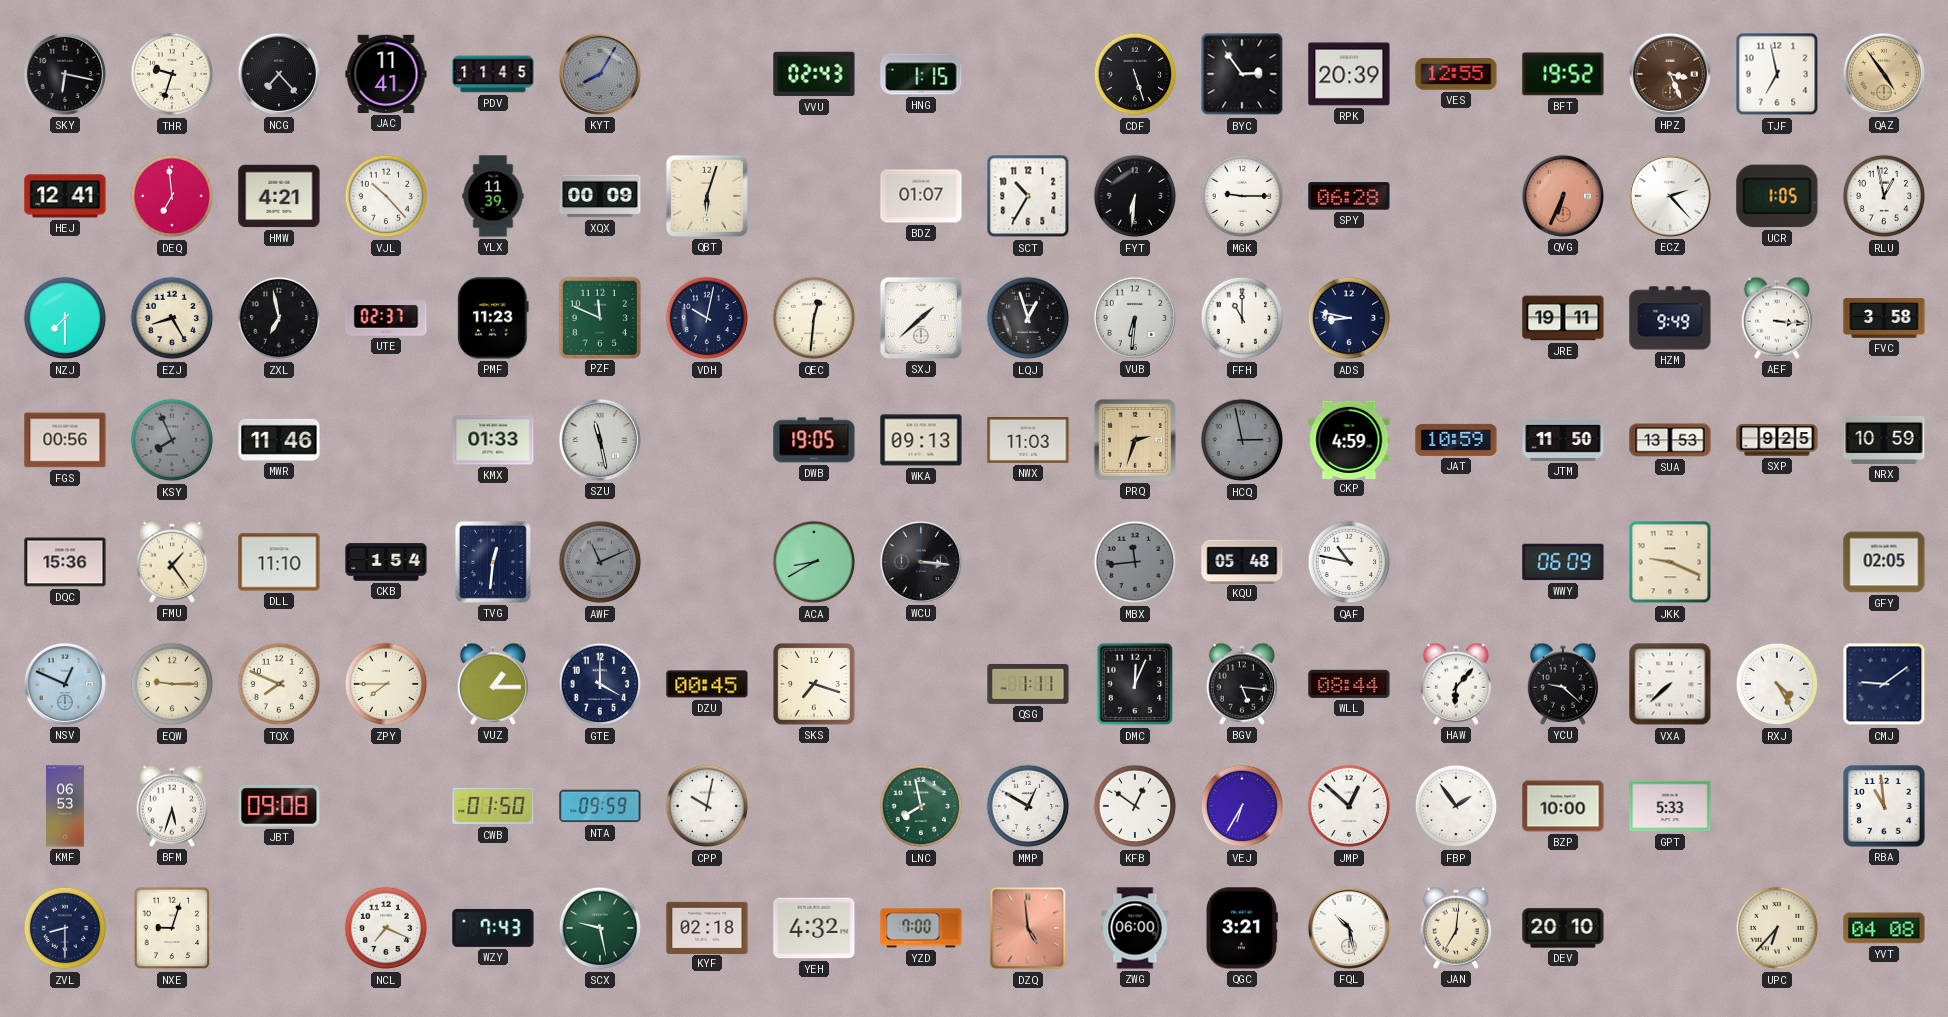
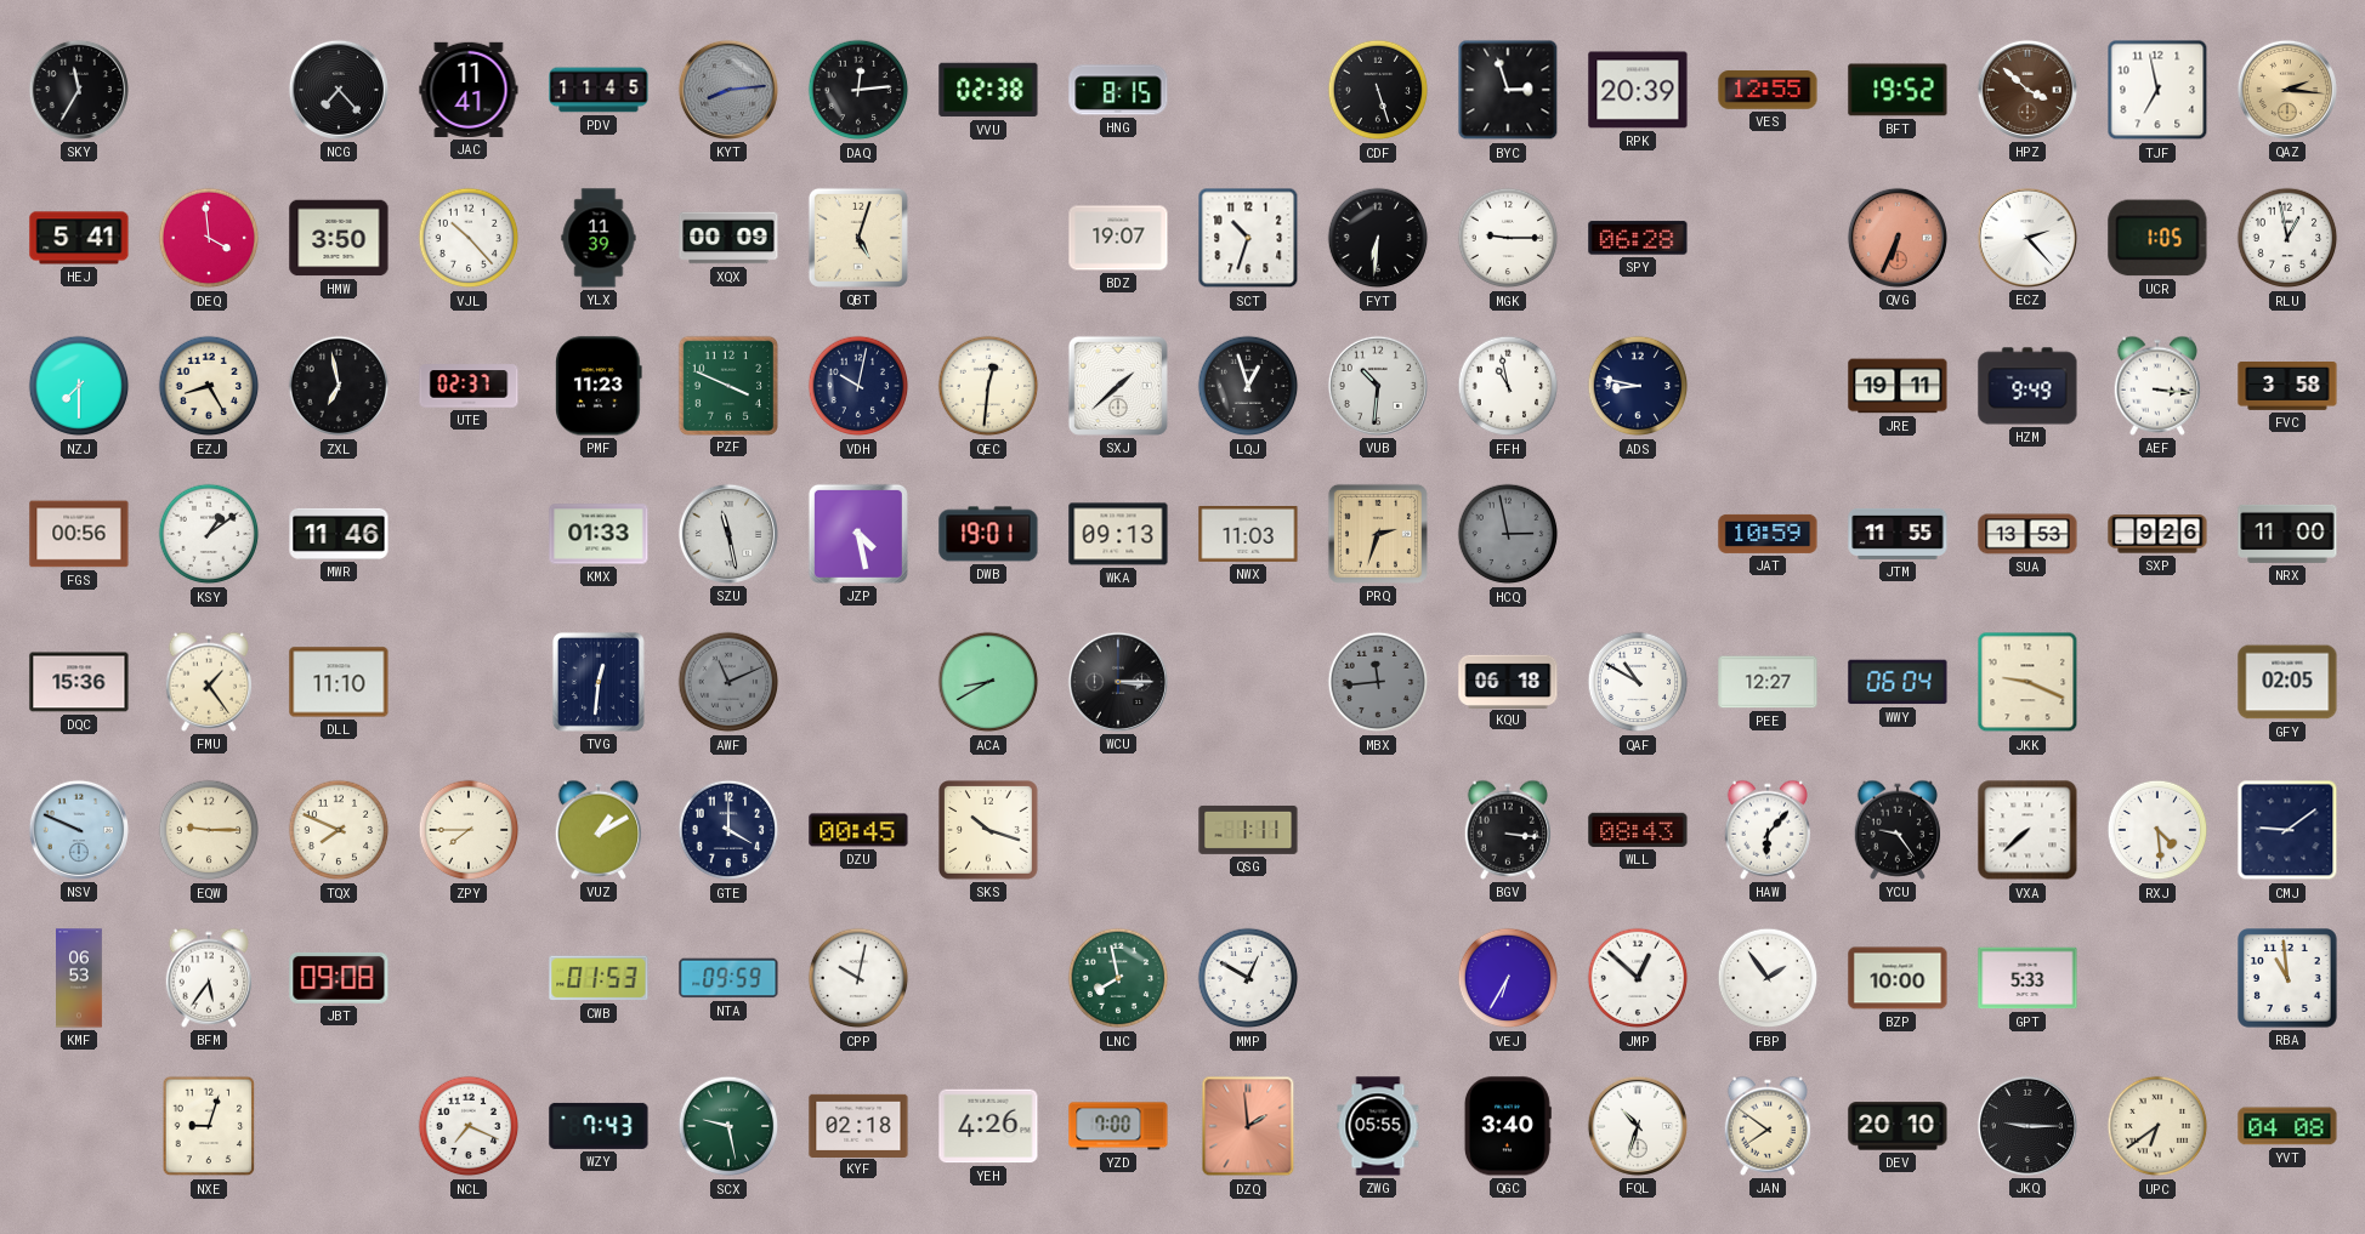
SKY: 6:17 -> 11:35
THR: 9:33 -> none
KYT: 8:05 -> 8:14
DAQ: none -> 12:14
VVU: 02:43 -> 02:38
HNG: 1:15 -> 8:15
BYC: 2:54 -> 2:57
HPZ: 3:26 -> 3:52
QAZ: 4:54 -> 2:16
HEJ: 12:41 -> 5:41
DEQ: 6:59 -> 3:59
HMW: 4:21 -> 3:50
QBT: 6:03 -> 5:03
BDZ: 01:07 -> 19:07
SCT: 10:35 -> 10:33
PZF: 11:49 -> 3:49
VUB: 6:31 -> 10:31
FFH: 11:00 -> 10:58
KSY: 7:56 -> 1:09
KSY dial: grey -> white
JZP: none -> 4:28
DWB: 19:05 -> 19:01
CKP: 4:59 -> none
JTM: 11:50 -> 11:55
SXP: 9:25 -> 9:26
NRX: 10:59 -> 11:00
CKB: 1:54 -> none
WCU: 3:16 -> 3:15
KQU: 05:48 -> 06:18
QAF: 10:47 -> 10:50
PEE: none -> 12:27
WWY: 06:09 -> 06:04
NSV: 12:49 -> 9:49
VUZ: 1:15 -> 1:10
SKS: 7:18 -> 10:18
DMC: 12:04 -> none
BGV: 5:16 -> 3:16
WLL: 08:44 -> 08:43
YCU: 9:22 -> 9:24
RXJ: 4:25 -> 4:29
BFM: 5:33 -> 5:36
CWB: 01:50 -> 01:53
KFB: 12:51 -> none
ZVL: 8:30 -> none
YEH: 4:32 -> 4:26
DZQ: 4:59 -> 1:59
ZWG: 06:00 -> 05:55
QGC: 3:21 -> 3:40
FQL: 10:28 -> 10:33
JAN: 7:01 -> 7:51
JKQ: none -> 9:15
UPC: 6:37 -> 6:39
